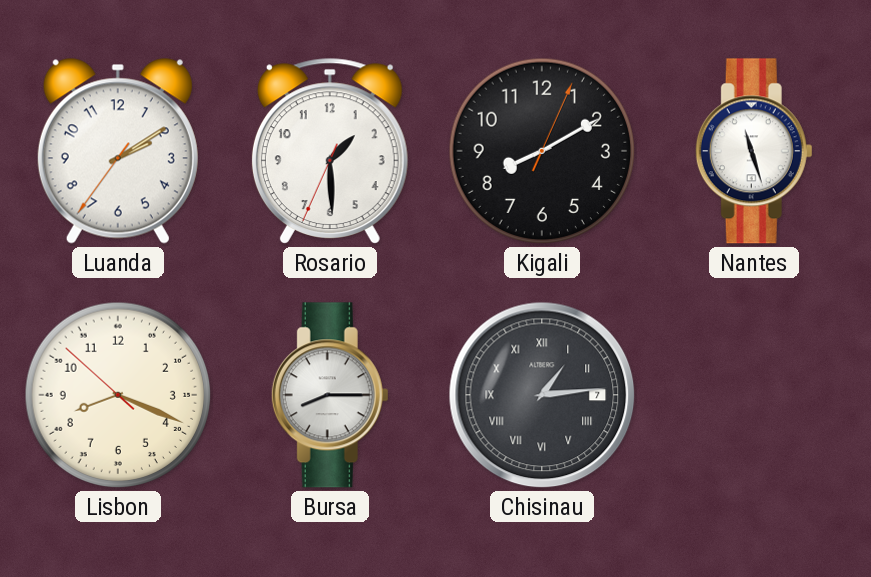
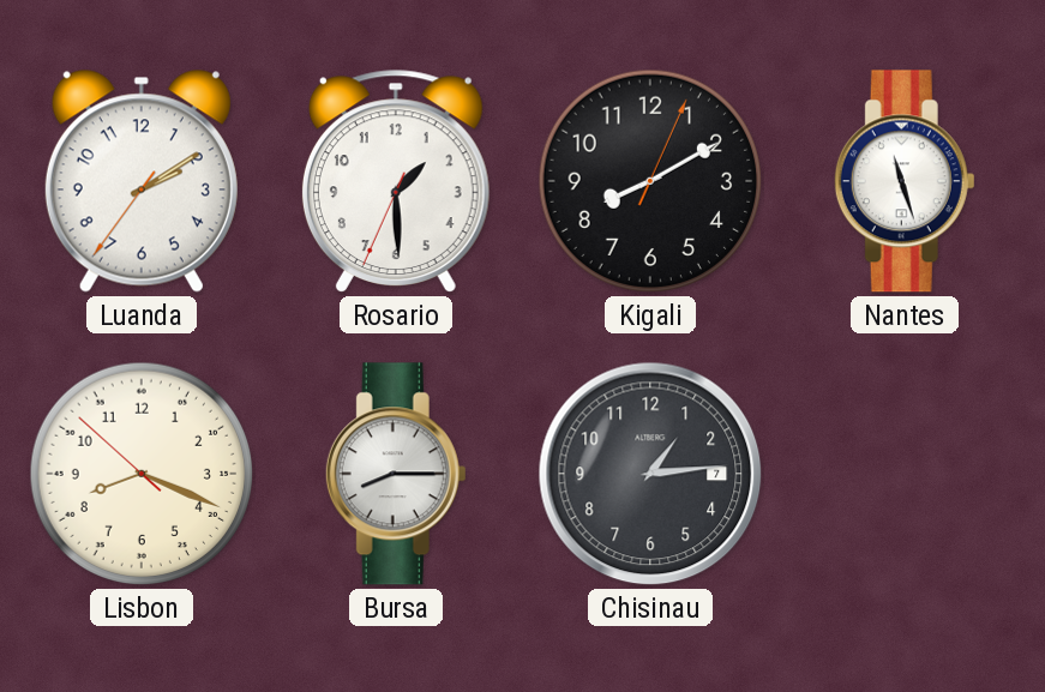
Chisinau numerals: Roman -> Arabic
